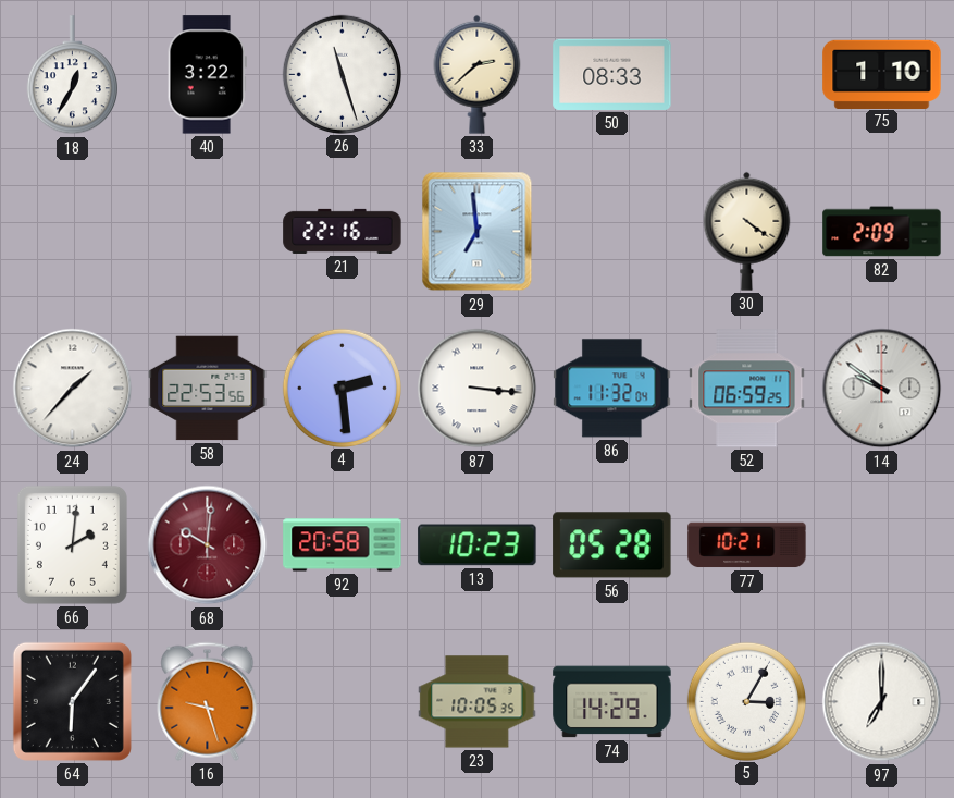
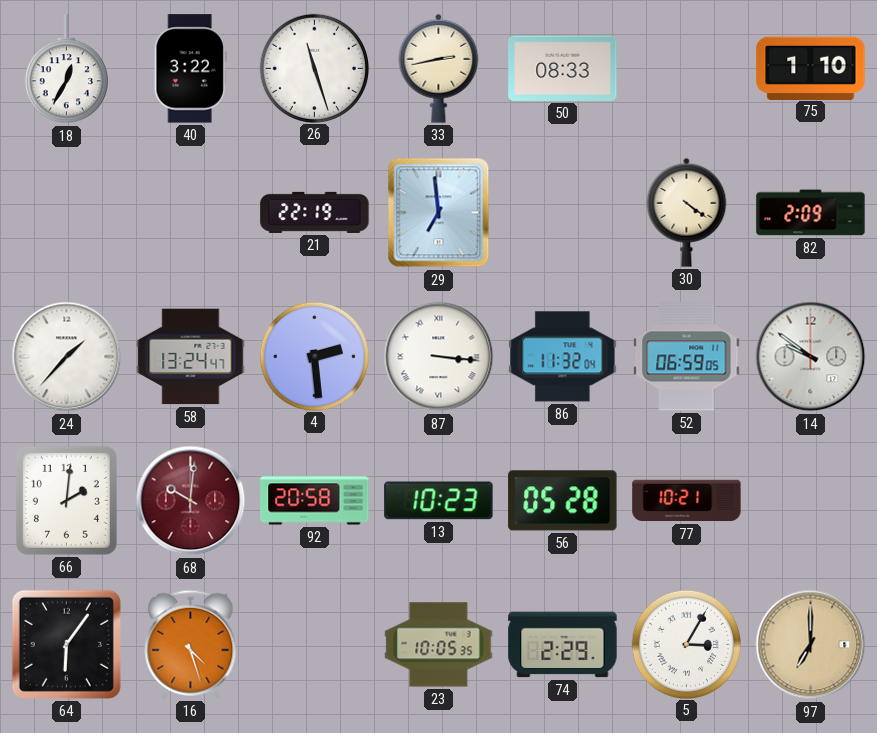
33: 2:38 -> 2:43
21: 22:16 -> 22:19
58: 22:53 -> 13:24
52: 06:59:25 -> 06:59:05
16: 9:27 -> 4:27
74: 14:29 -> 2:29
97 dial: white -> champagne
